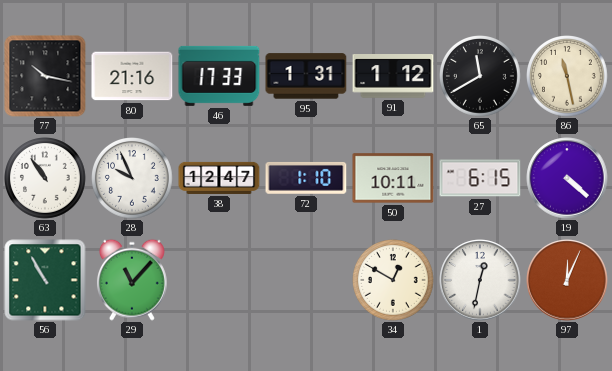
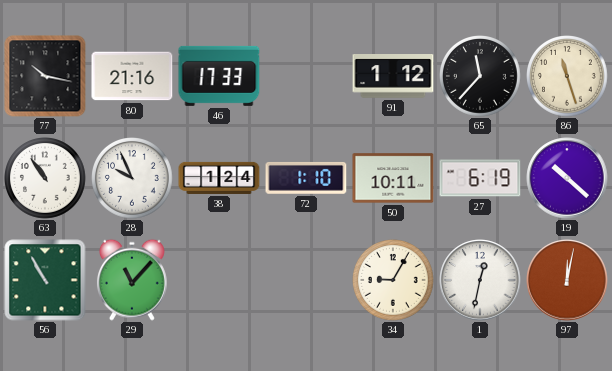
95: 1:31 -> none
65: 11:40 -> 11:37
86: 11:28 -> 11:27
38: 12:47 -> 1:24
27: 6:15 -> 6:19
19: 4:22 -> 10:22
34: 12:50 -> 9:05
97: 12:04 -> 12:02
